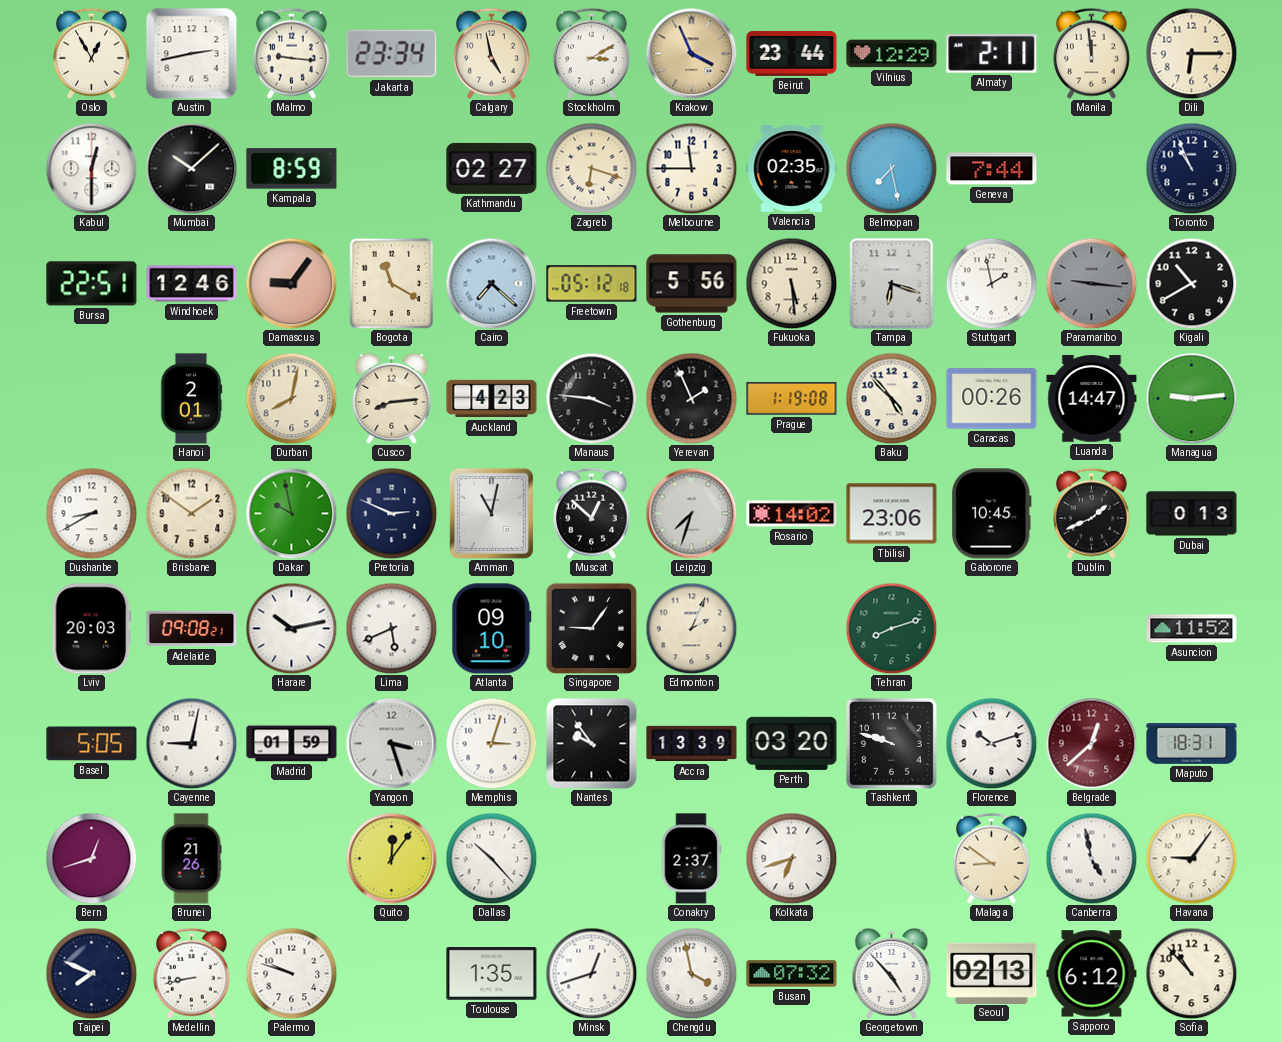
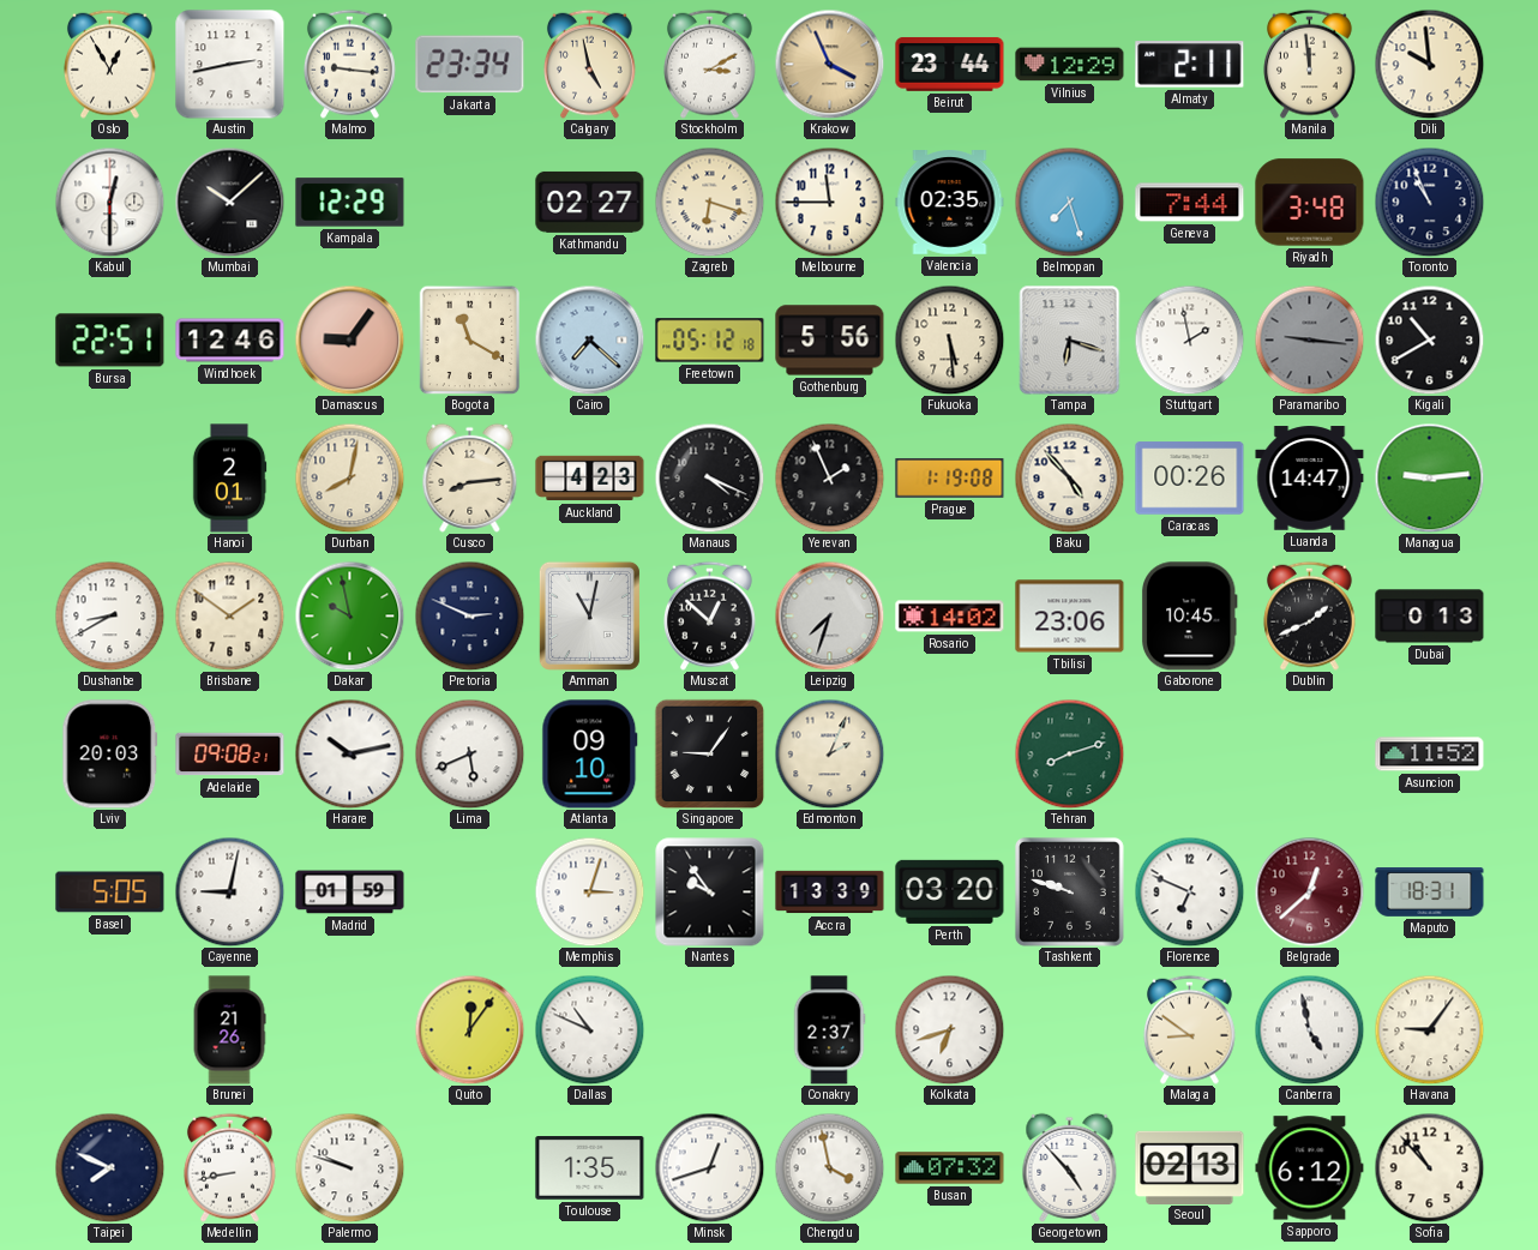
Dili: 6:15 -> 9:59
Kampala: 8:59 -> 12:29
Belmopan: 7:28 -> 7:27
Riyadh: none -> 3:48
Manaus: 3:46 -> 4:19
Yangon: 3:27 -> none
Florence: 10:12 -> 6:49
Bern: 12:42 -> none
Dallas: 10:23 -> 10:49
